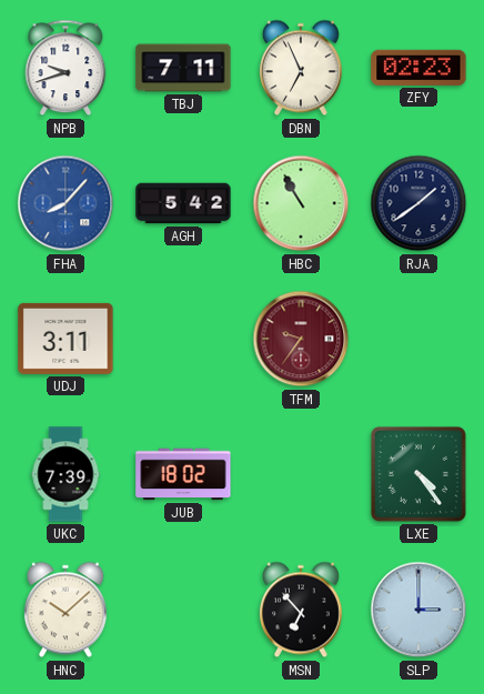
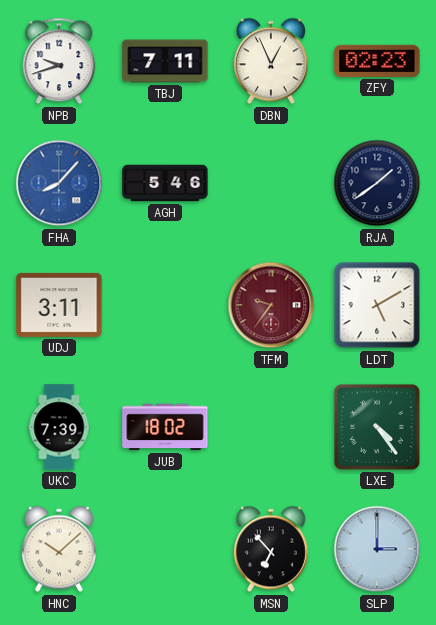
DBN: 6:56 -> 12:56
AGH: 5:42 -> 5:46
HBC: 10:55 -> none
LDT: none -> 5:10
